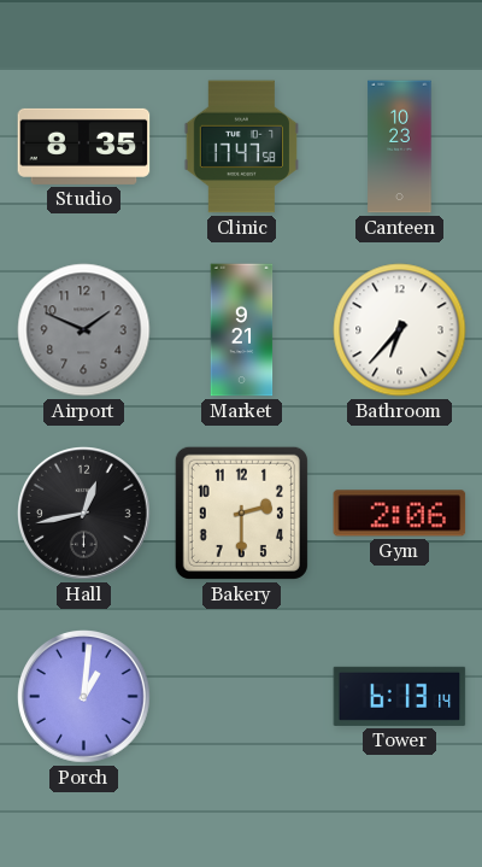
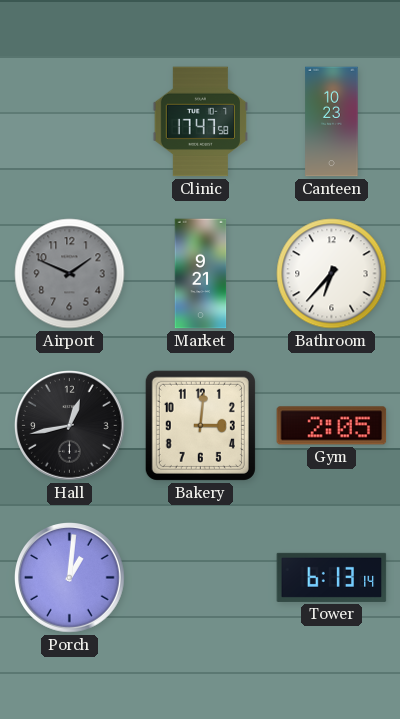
Studio: 8:35 -> none
Bakery: 2:30 -> 3:01
Gym: 2:06 -> 2:05
